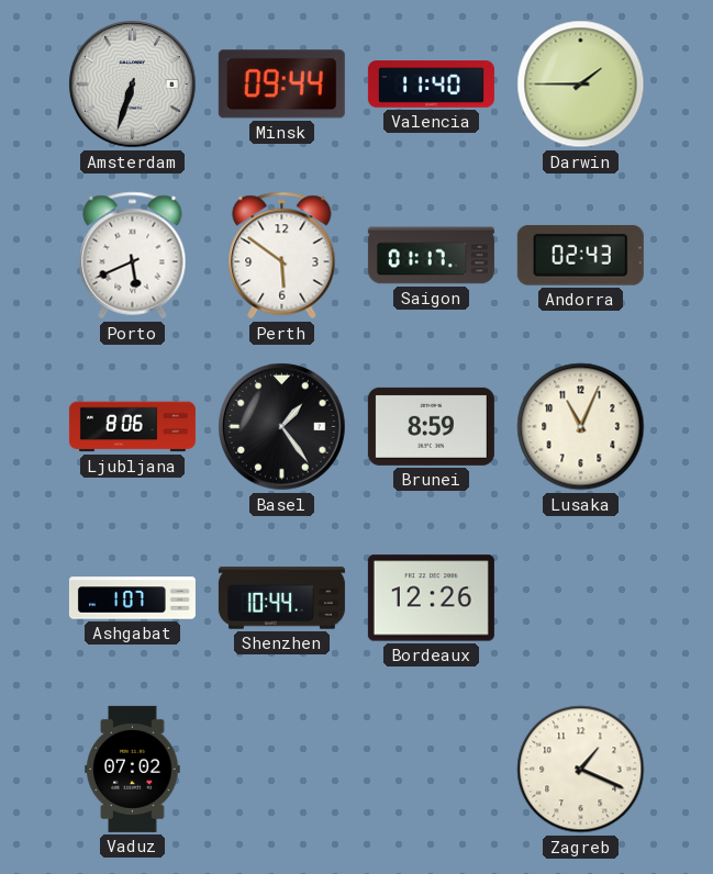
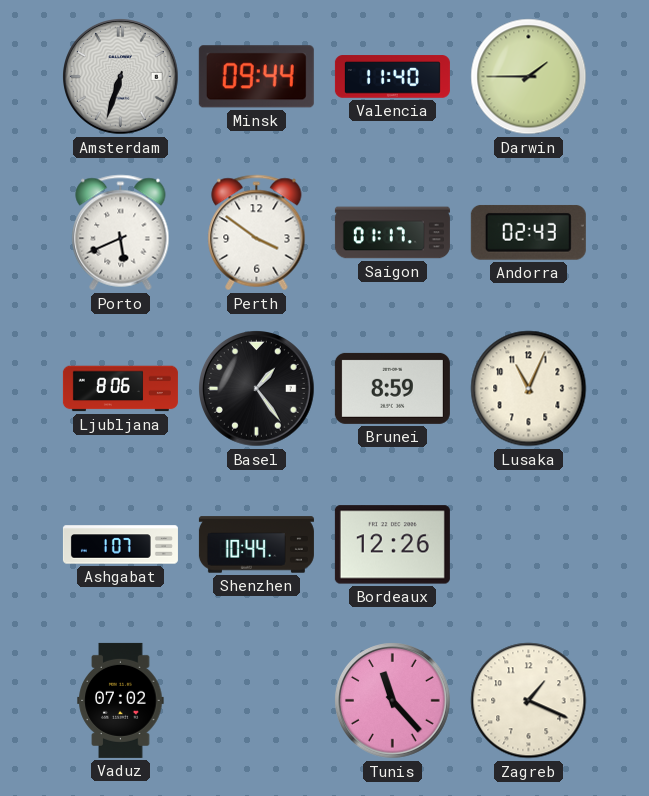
Perth: 5:51 -> 3:51
Tunis: none -> 11:23
